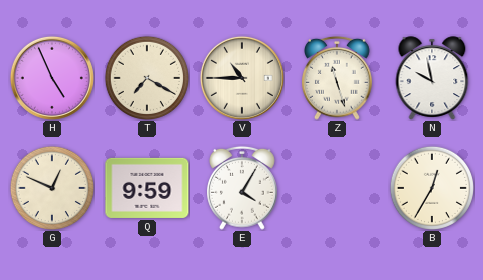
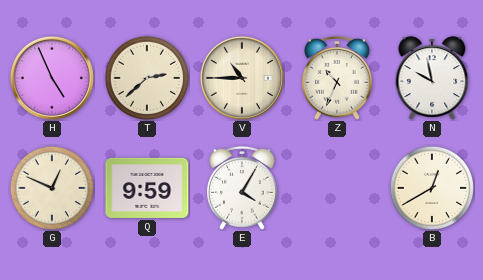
T: 7:20 -> 2:38
Z: 11:27 -> 10:34
B: 12:35 -> 12:40
